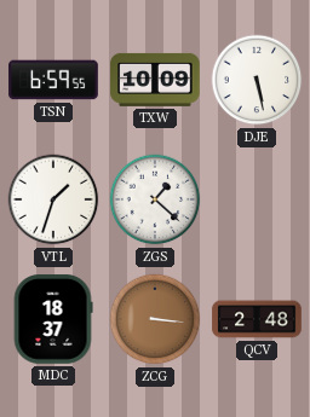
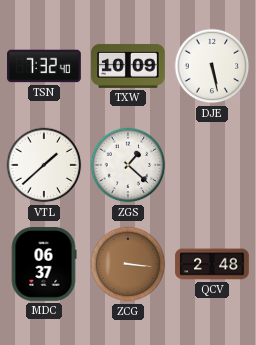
TSN: 6:59 -> 7:32
VTL: 1:33 -> 1:38
MDC: 18:37 -> 06:37
